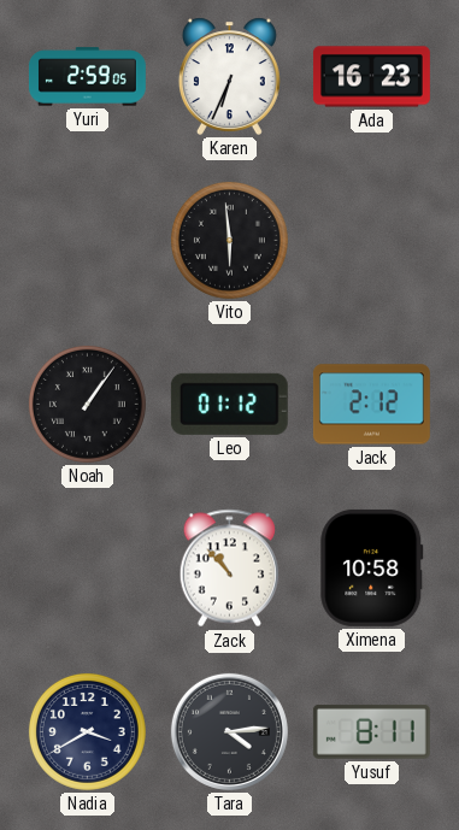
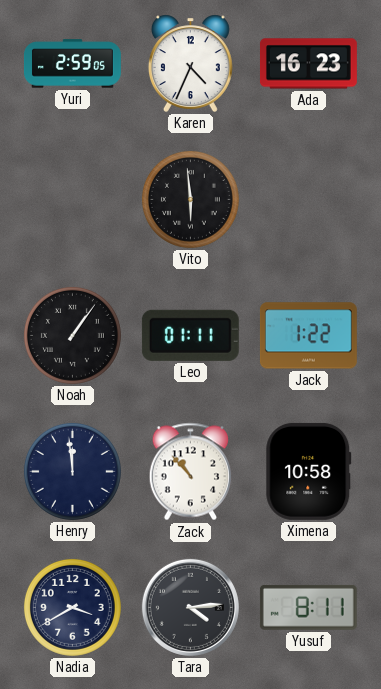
Karen: 6:34 -> 4:34
Leo: 01:12 -> 01:11
Jack: 2:12 -> 1:22
Henry: none -> 11:59
